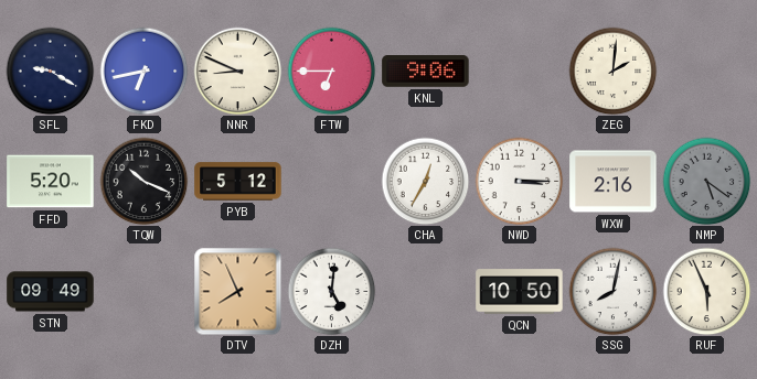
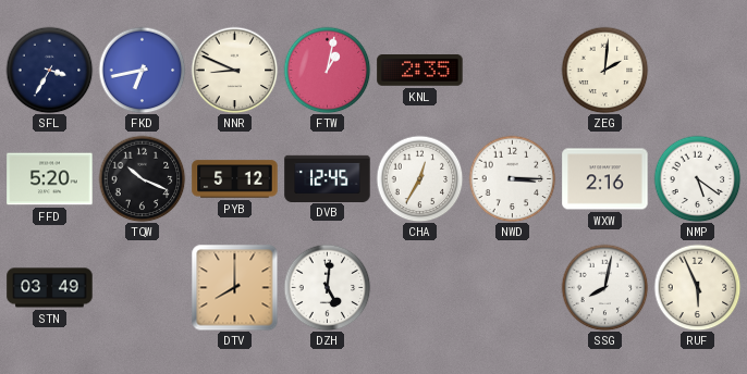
SFL: 9:20 -> 3:35
FTW: 6:45 -> 1:02
KNL: 9:06 -> 2:35
DVB: none -> 12:45
NMP dial: grey -> white
STN: 09:49 -> 03:49
DTV: 7:56 -> 8:00
QCN: 10:50 -> none
